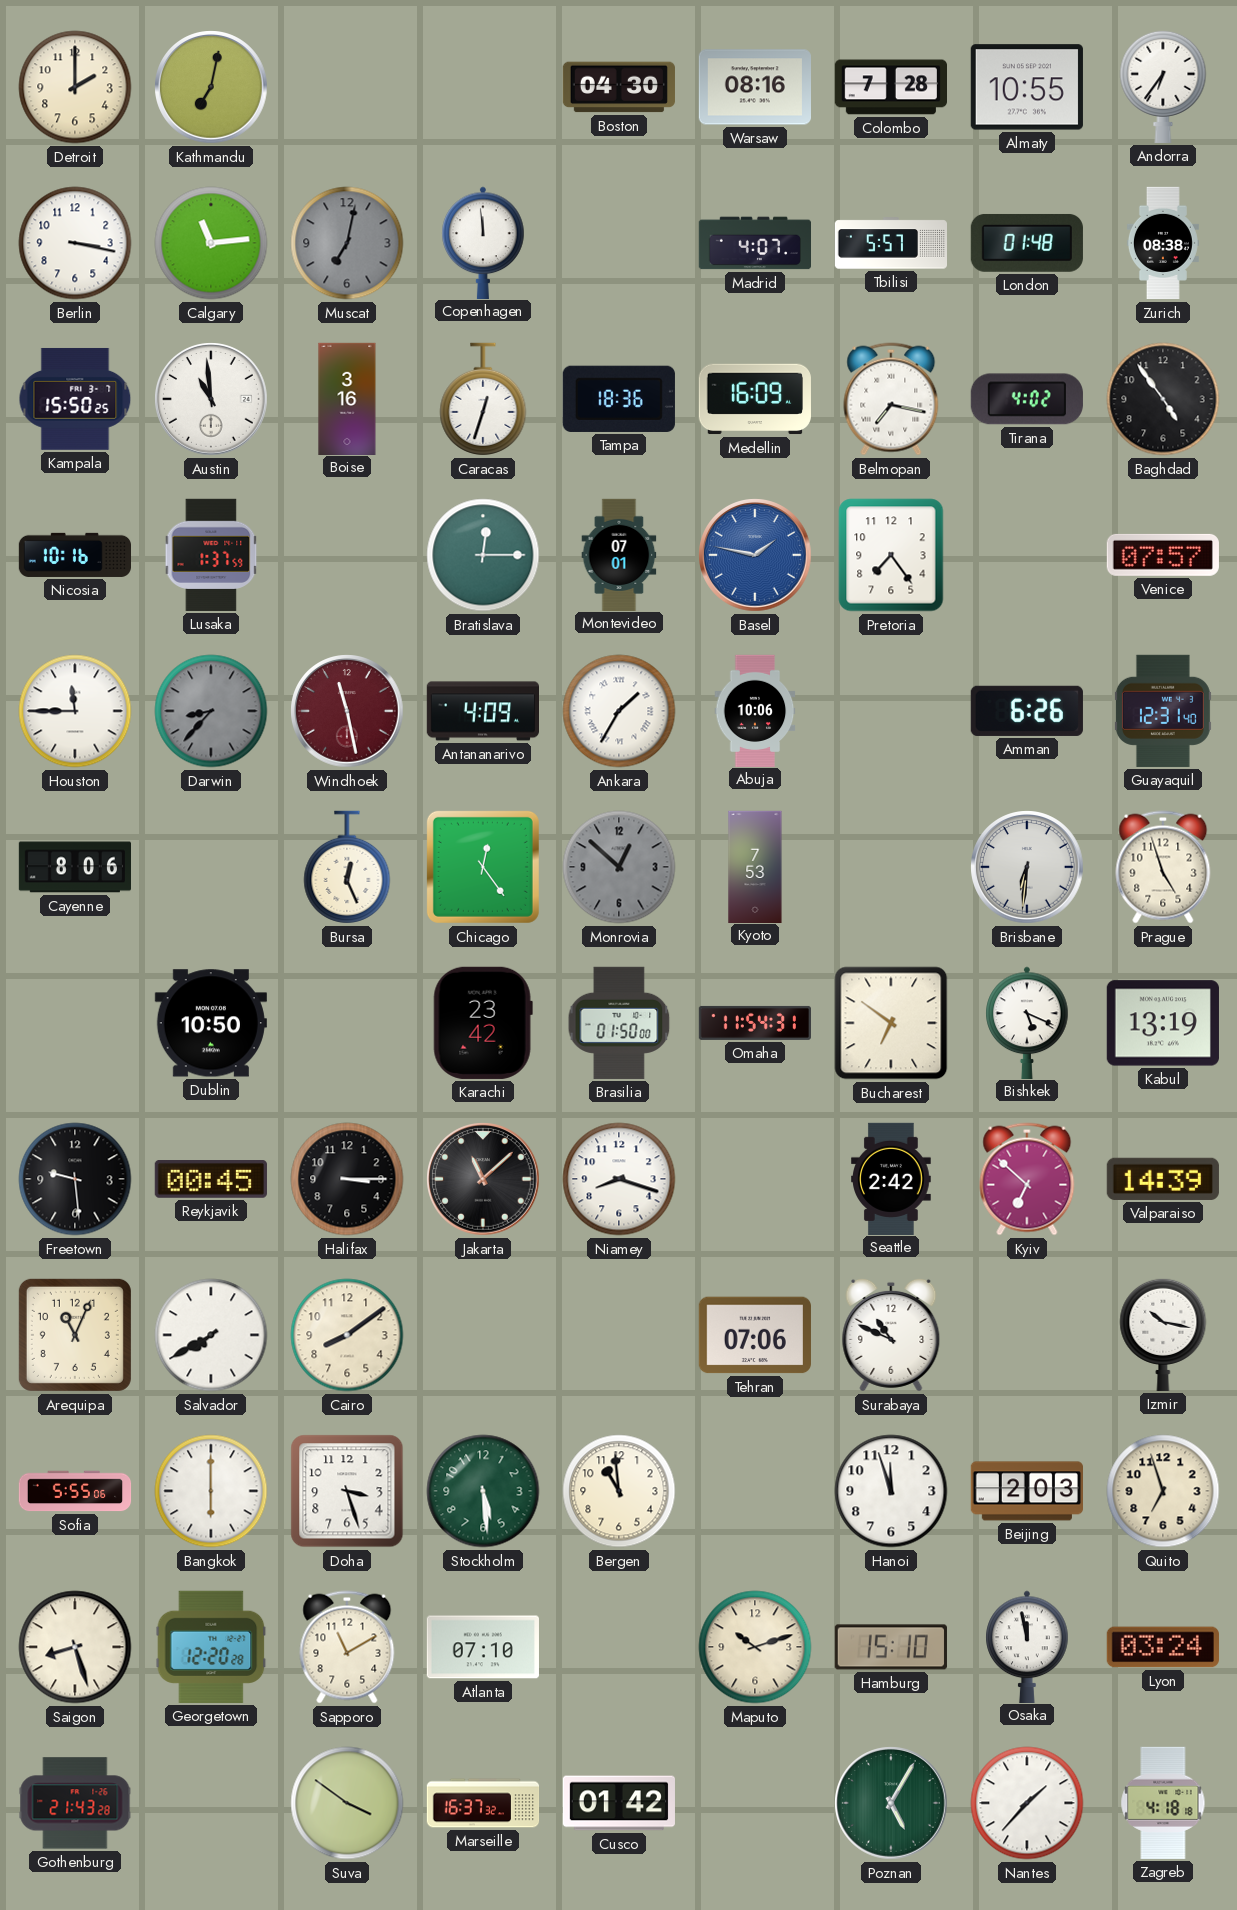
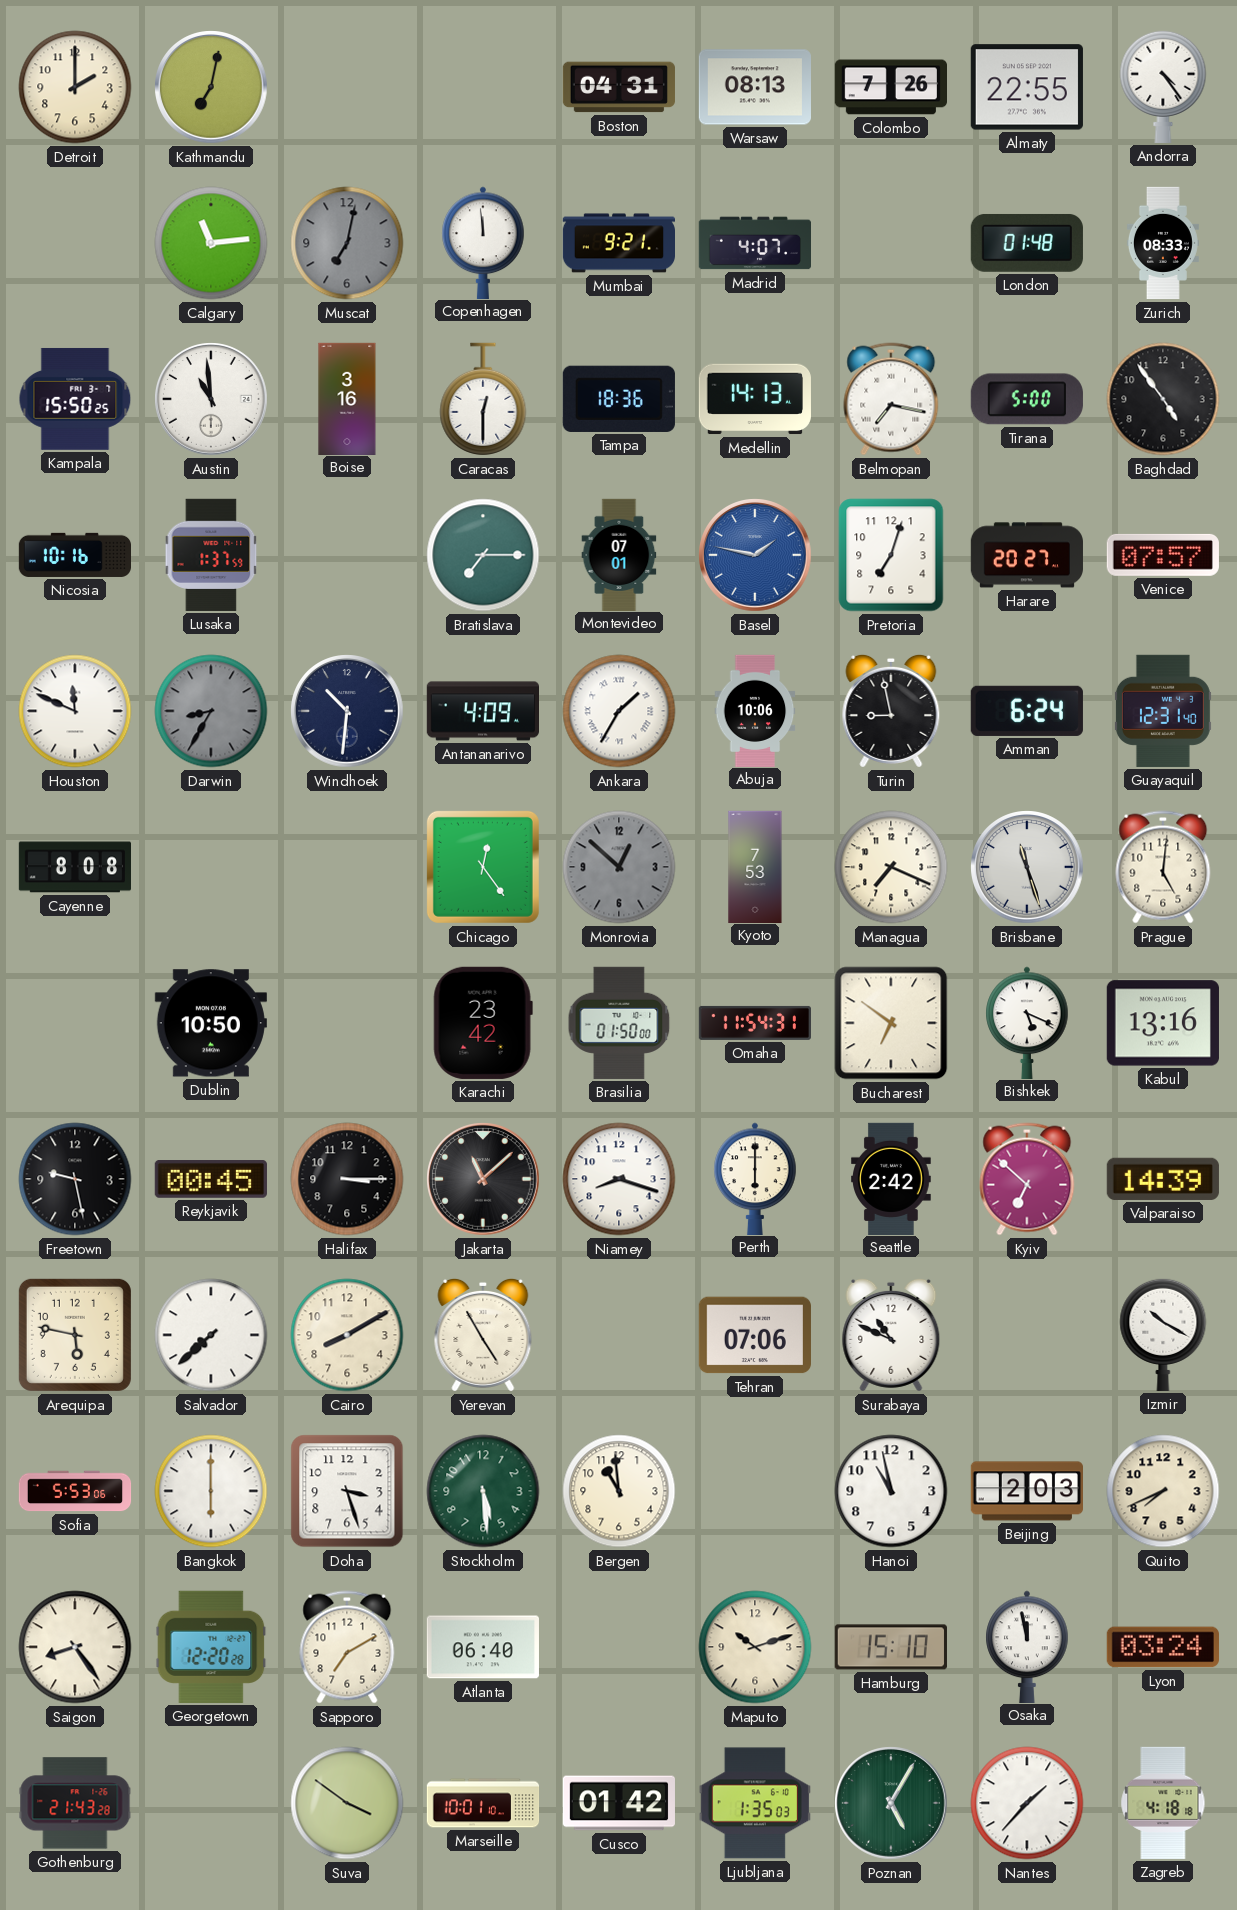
Boston: 04:30 -> 04:31
Warsaw: 08:16 -> 08:13
Colombo: 7:28 -> 7:26
Almaty: 10:55 -> 22:55
Andorra: 6:36 -> 4:24
Berlin: 3:17 -> none
Mumbai: none -> 9:21
Tbilisi: 5:57 -> none
Zurich: 08:38 -> 08:33
Caracas: 12:33 -> 12:30
Medellin: 16:09 -> 14:13
Tirana: 4:02 -> 5:00
Bratislava: 12:15 -> 7:15
Pretoria: 7:24 -> 7:03
Harare: none -> 20:27
Houston: 11:45 -> 11:49
Darwin: 8:37 -> 8:35
Windhoek: 11:28 -> 10:31
Windhoek dial: burgundy -> navy
Turin: none -> 8:58
Amman: 6:26 -> 6:24
Cayenne: 8:06 -> 8:08
Bursa: 12:26 -> none
Managua: none -> 7:19
Brisbane: 6:31 -> 11:27
Prague: 4:57 -> 5:01
Kabul: 13:19 -> 13:16
Freetown: 9:29 -> 9:28
Perth: none -> 6:00
Arequipa: 11:04 -> 5:47
Salvador: 7:40 -> 7:38
Cairo: 8:09 -> 8:10
Yerevan: none -> 4:55
Izmir: 10:17 -> 10:20
Sofia: 5:55 -> 5:53
Hanoi: 11:57 -> 10:58
Quito: 6:57 -> 7:41
Saigon: 8:27 -> 8:24
Sapporo: 11:10 -> 7:10
Atlanta: 07:10 -> 06:40
Marseille: 16:37 -> 10:01
Ljubljana: none -> 1:35
